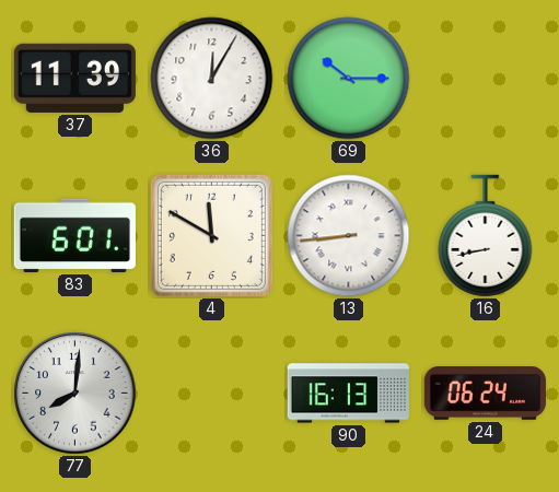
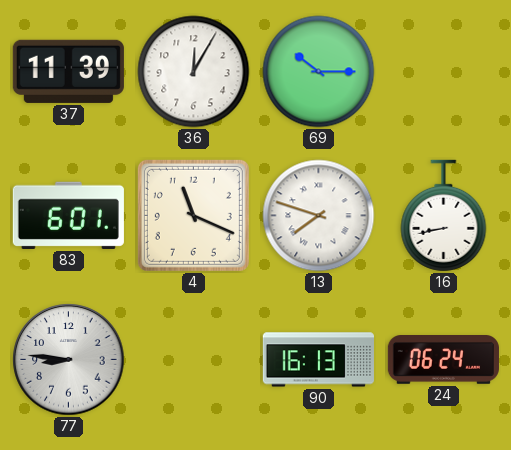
4: 11:50 -> 11:19
13: 8:44 -> 7:48
77: 8:01 -> 8:46
